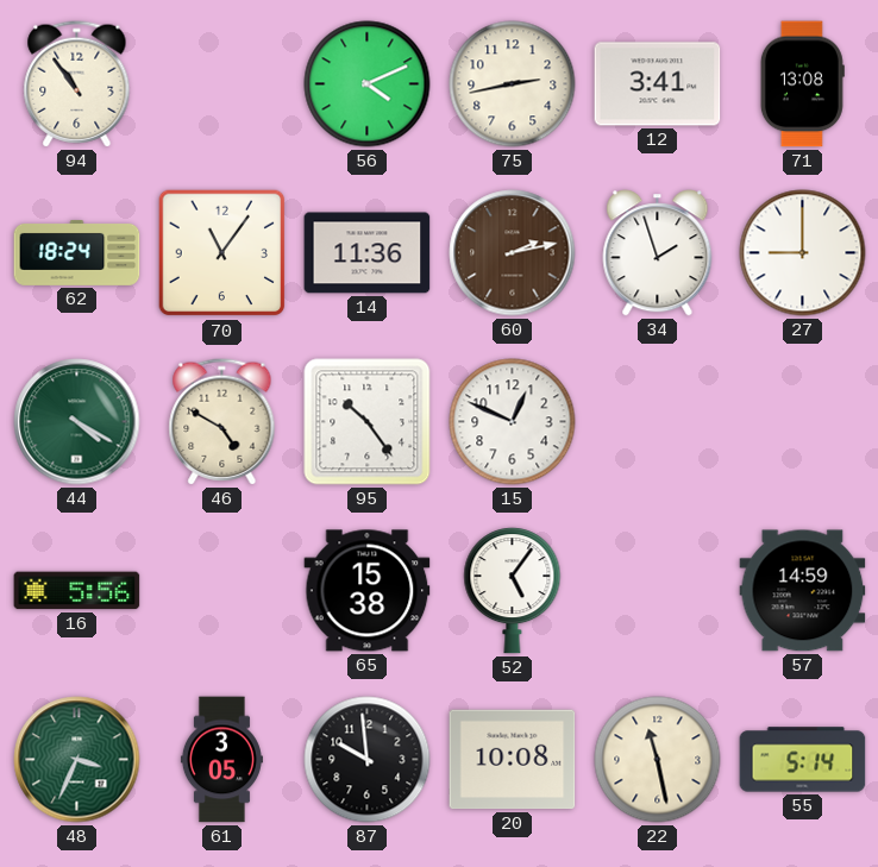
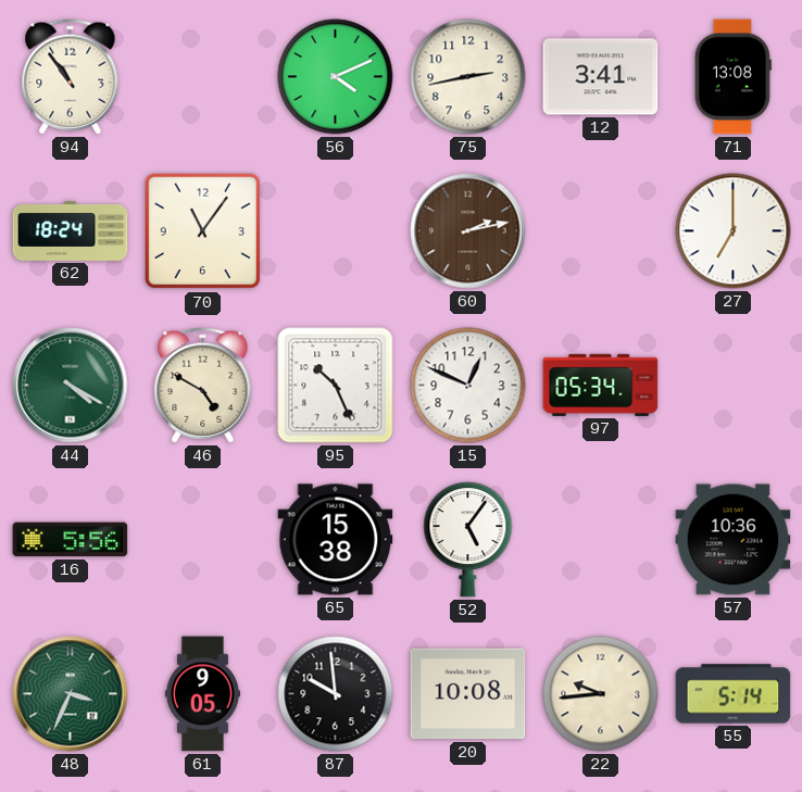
14: 11:36 -> none
34: 1:57 -> none
27: 9:00 -> 7:00
95: 10:24 -> 10:26
97: none -> 05:34
57: 14:59 -> 10:36
61: 3:05 -> 9:05
22: 11:28 -> 9:44
